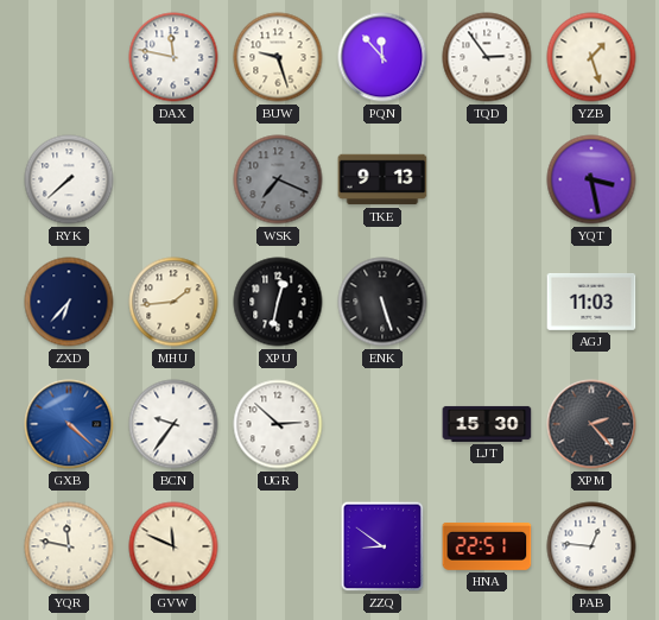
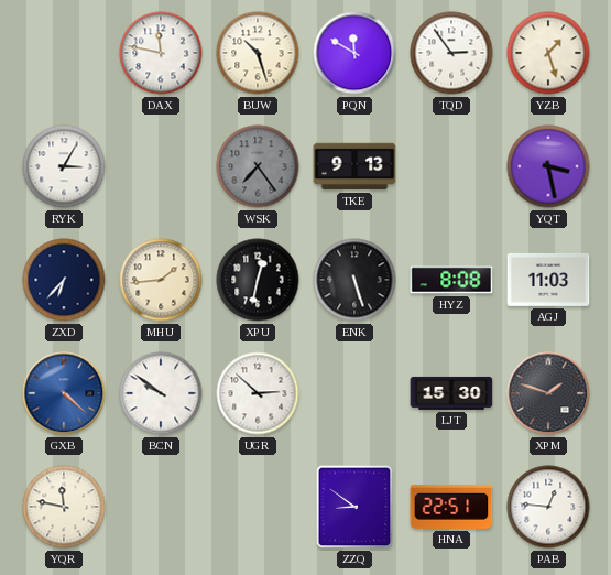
BUW: 9:27 -> 10:27
PQN: 11:53 -> 11:50
RYK: 7:38 -> 3:05
WSK: 7:19 -> 7:24
HYZ: none -> 8:08
BCN: 9:36 -> 9:51
XPM: 2:23 -> 1:48
GVW: 11:49 -> none
